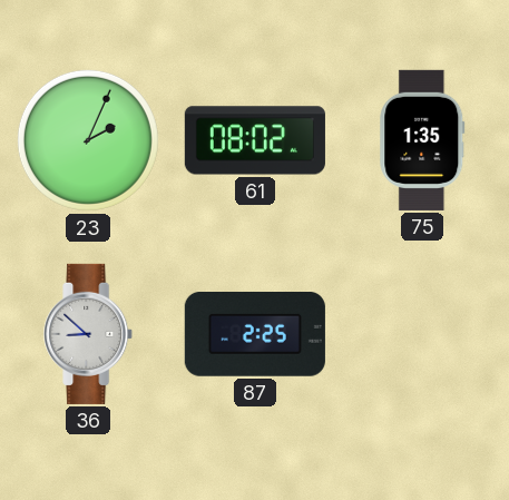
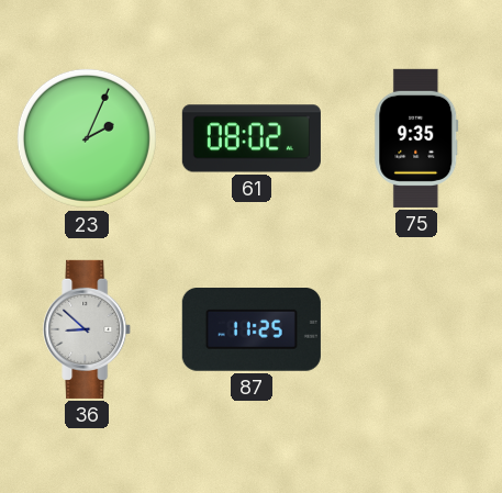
75: 1:35 -> 9:35
87: 2:25 -> 11:25
